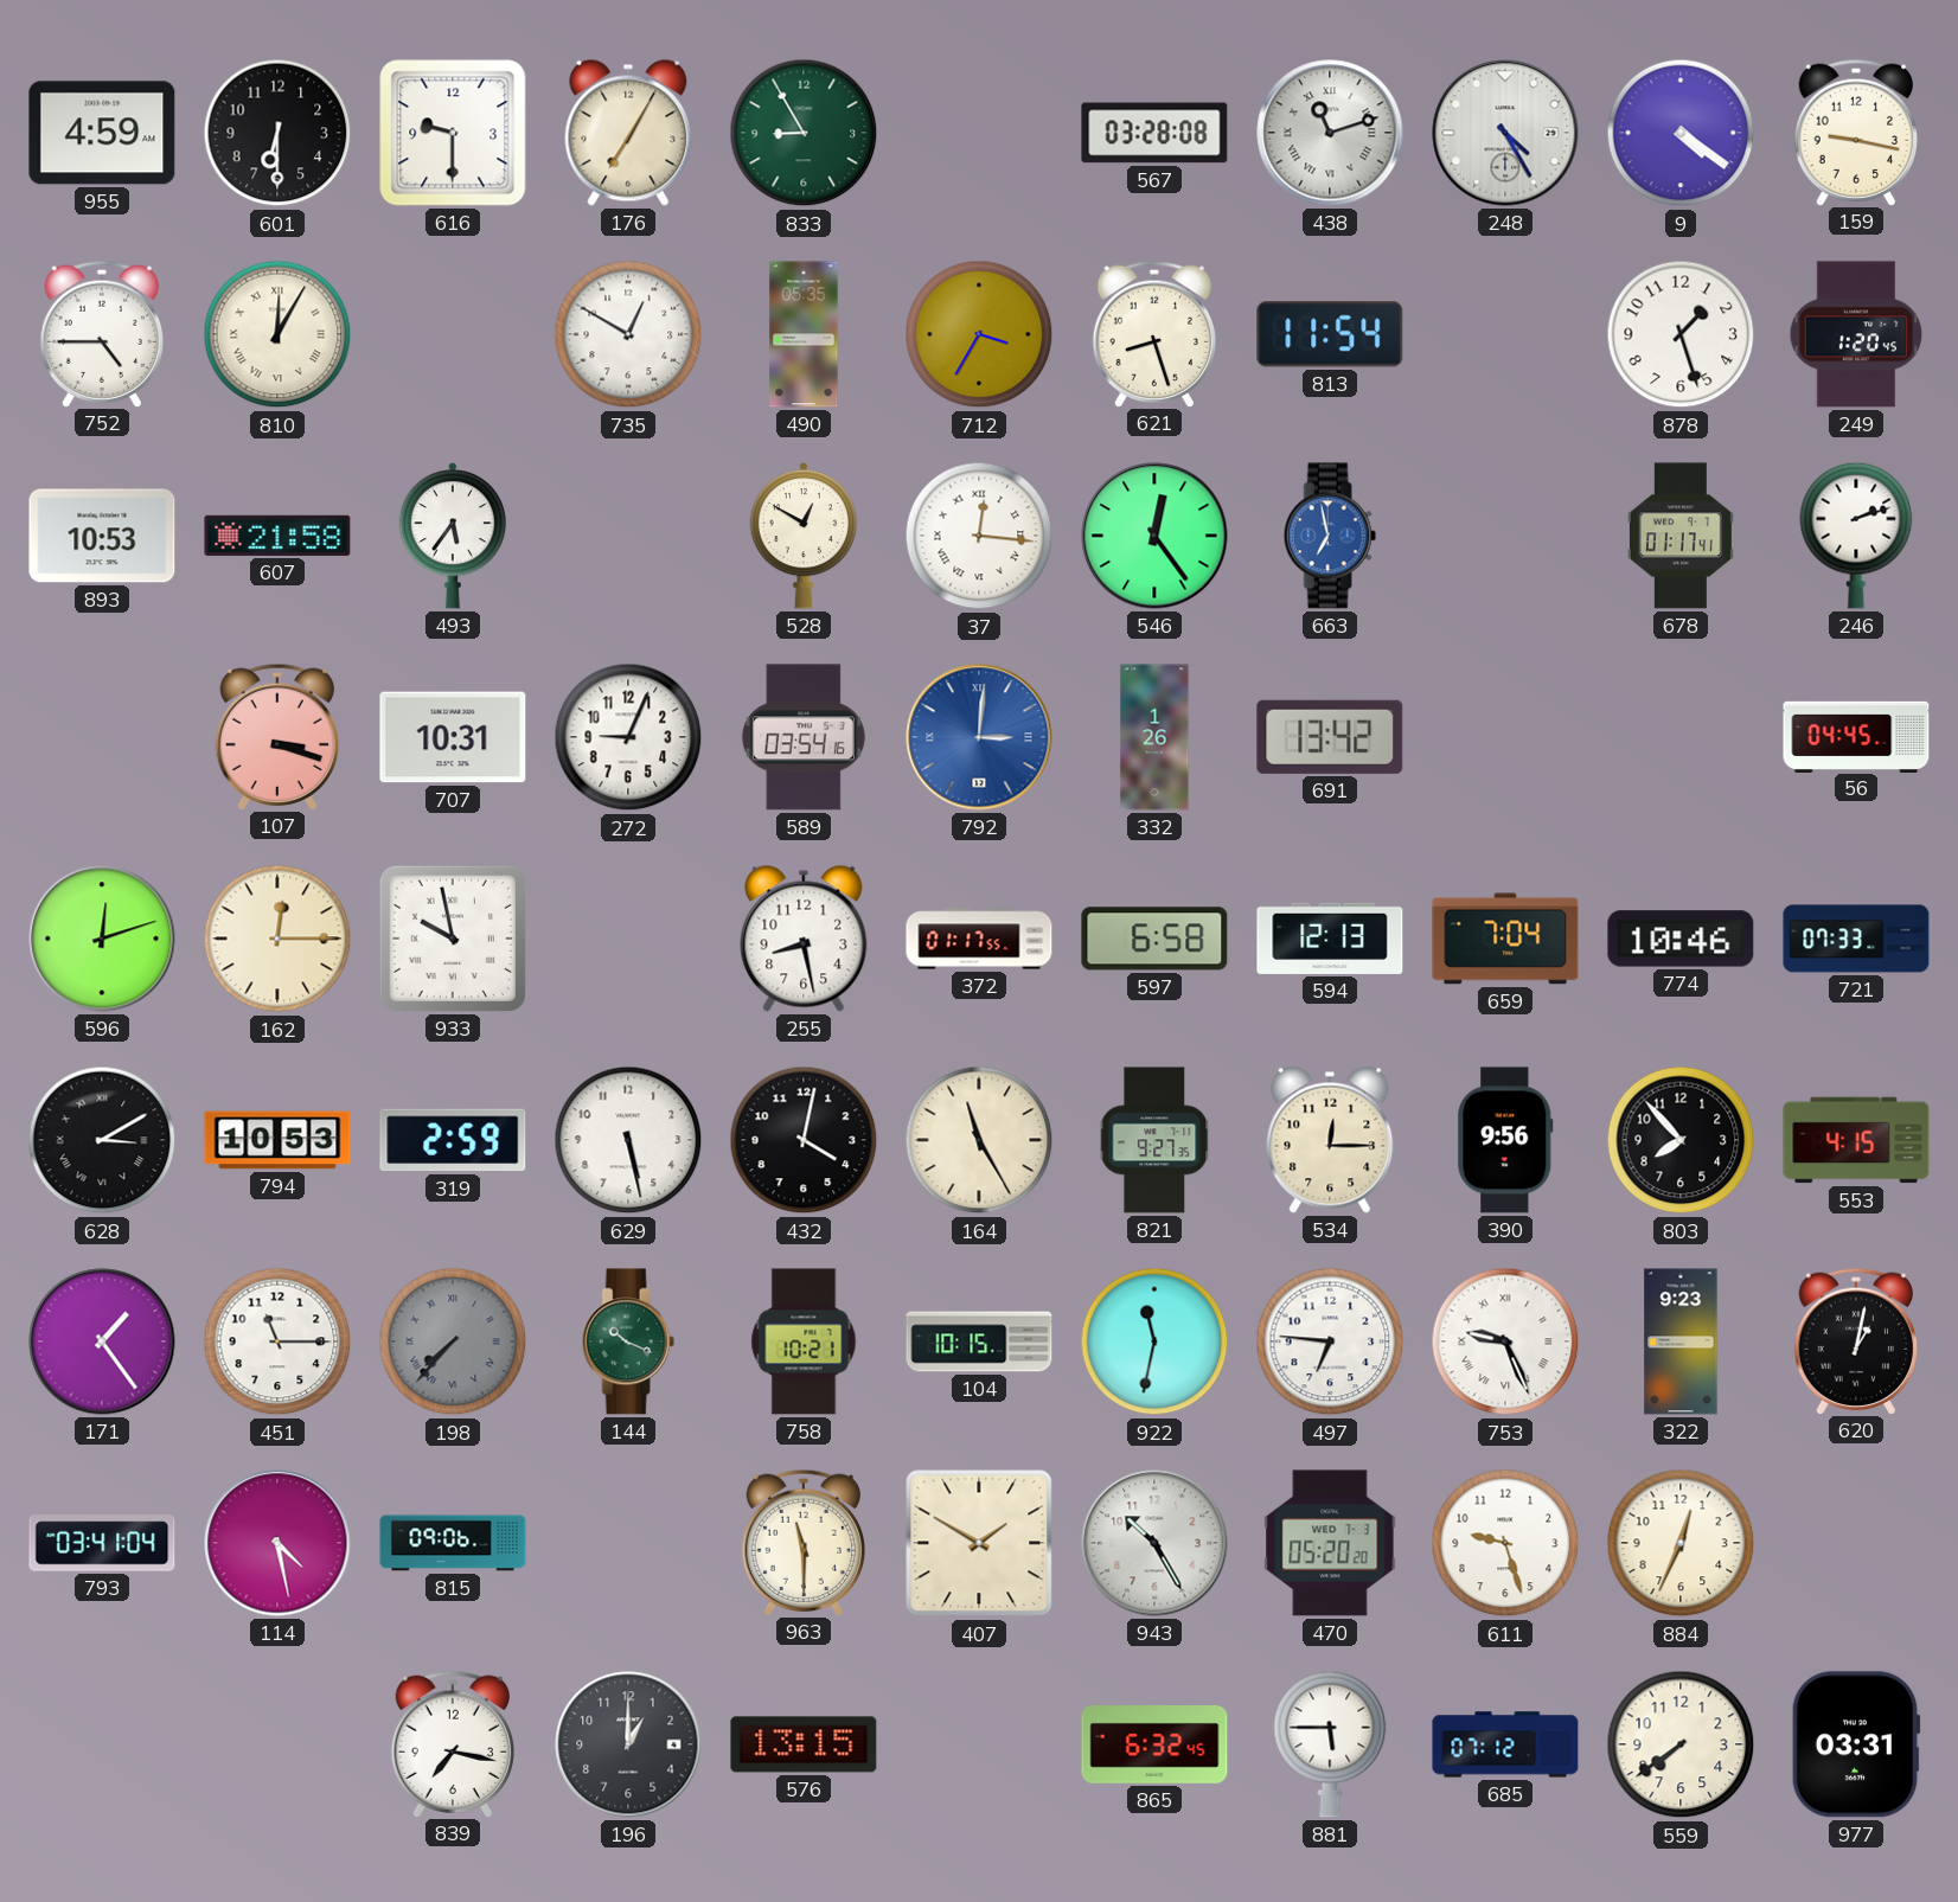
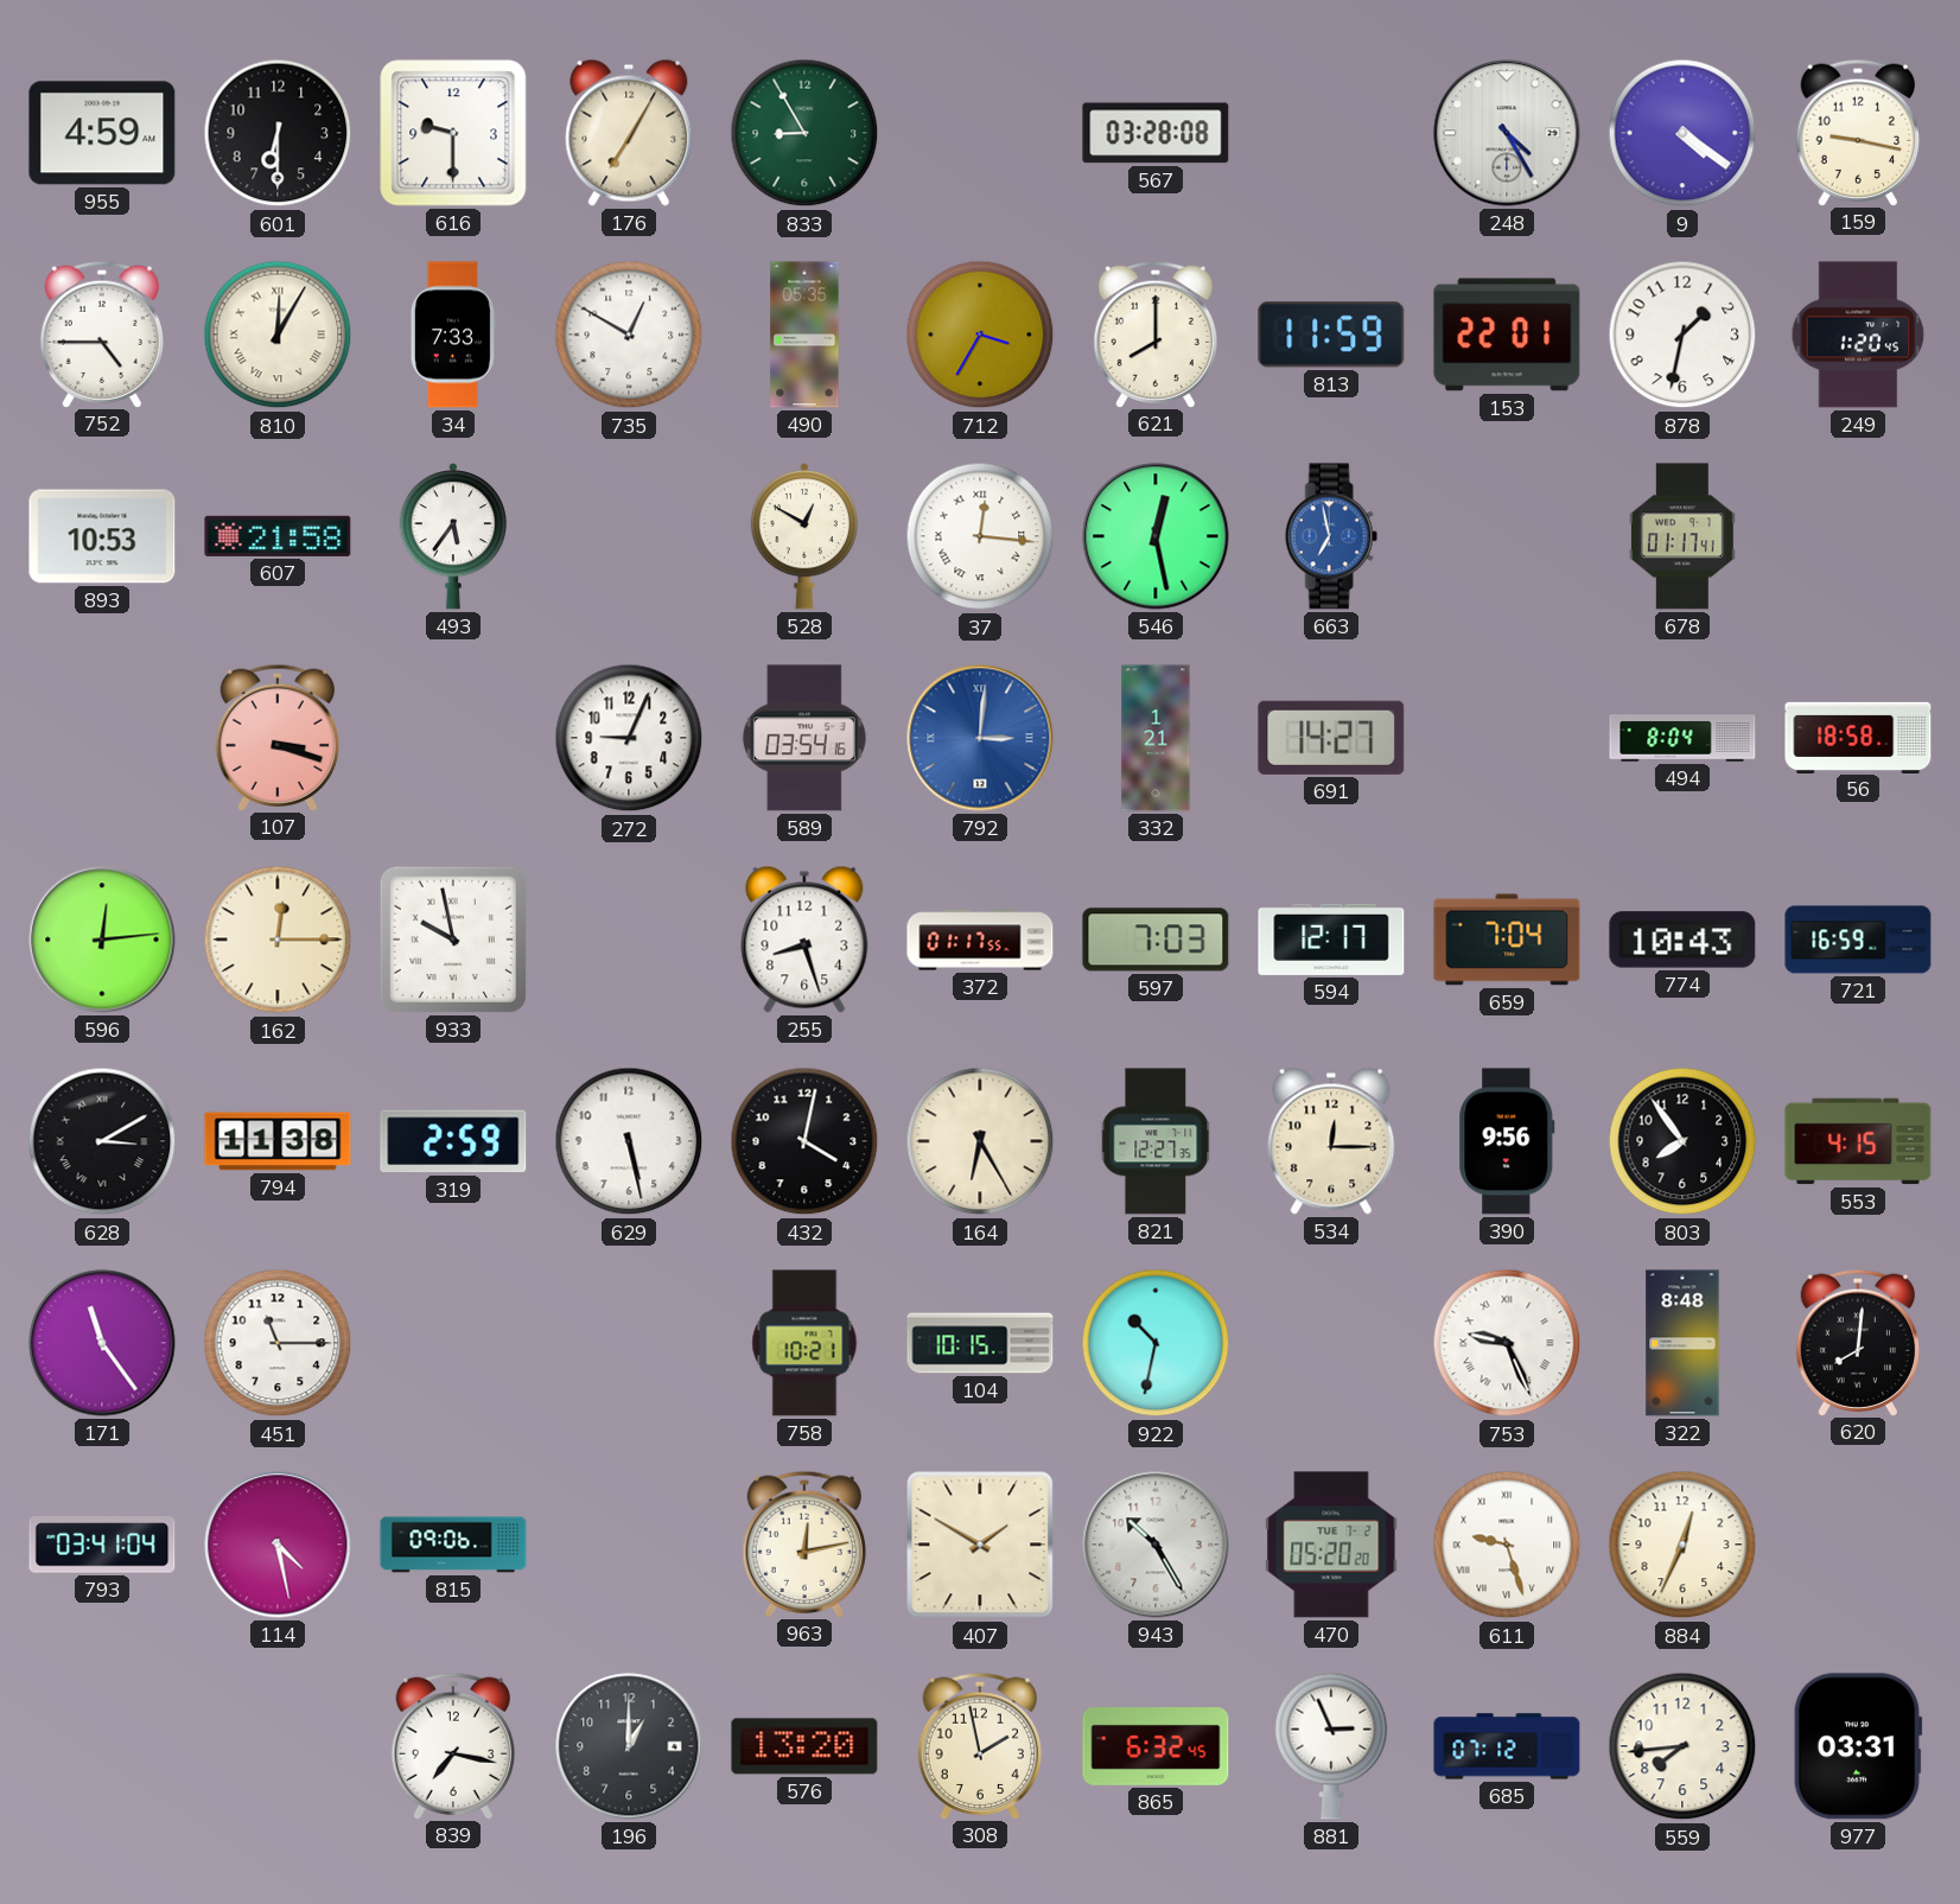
438: 11:12 -> none
34: none -> 7:33
621: 8:27 -> 8:00
813: 11:54 -> 11:59
153: none -> 22:01
878: 1:27 -> 1:32
546: 12:24 -> 12:28
246: 2:12 -> none
707: 10:31 -> none
332: 1:26 -> 1:21
691: 13:42 -> 14:27
494: none -> 8:04
56: 04:45 -> 18:58
596: 12:12 -> 12:14
255: 8:28 -> 8:27
597: 6:58 -> 7:03
594: 12:13 -> 12:17
774: 10:46 -> 10:43
721: 07:33 -> 16:59
794: 10:53 -> 11:38
164: 11:25 -> 6:25
821: 9:27 -> 12:27
803: 7:53 -> 7:54
171: 1:24 -> 11:24
198: 7:37 -> none
144: 10:19 -> none
922: 11:32 -> 10:32
497: 6:46 -> none
322: 9:23 -> 8:48
620: 1:02 -> 8:01
963: 11:30 -> 12:13
470 date: WED 7-3 -> TUE 7-2
611 numerals: Arabic -> Roman
576: 13:15 -> 13:20
308: none -> 1:58
881: 5:45 -> 2:56
559: 7:39 -> 7:44
